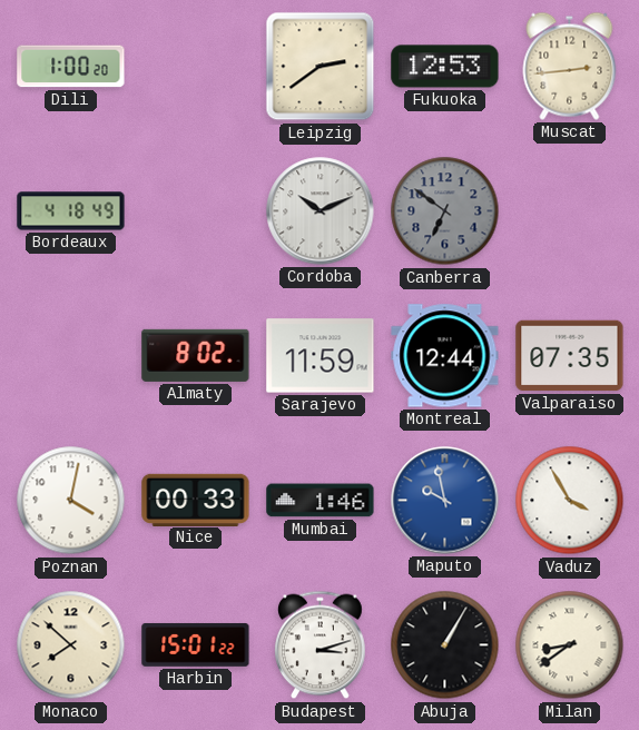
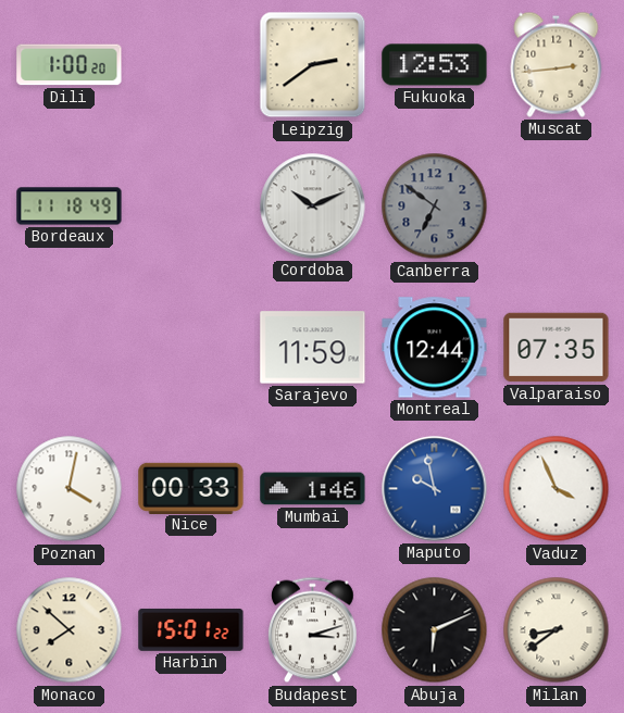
Bordeaux: 4:18 -> 11:18
Almaty: 8:02 -> none
Vaduz: 3:55 -> 3:56
Abuja: 1:05 -> 6:11
